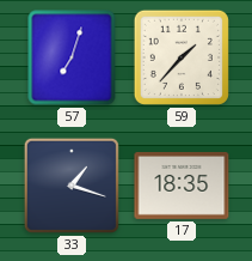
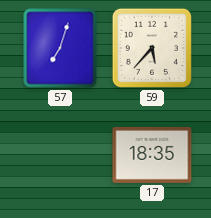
59: 1:37 -> 5:37
33: 1:18 -> none
